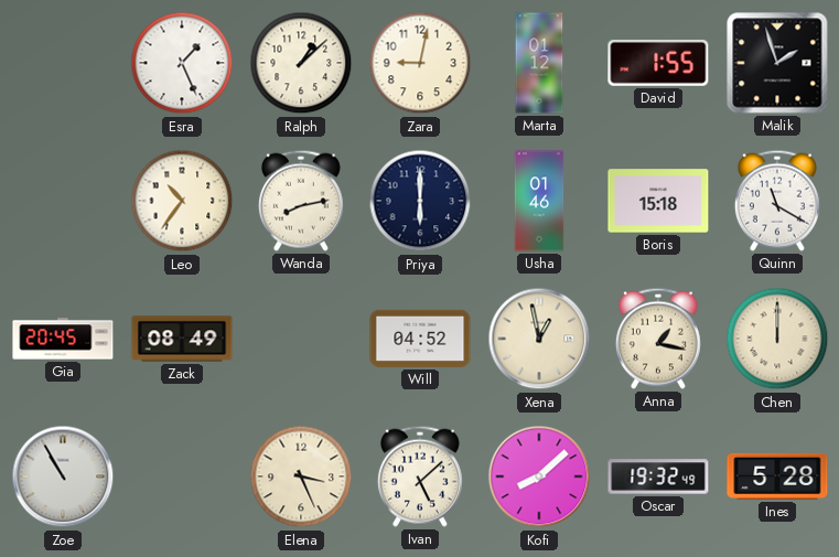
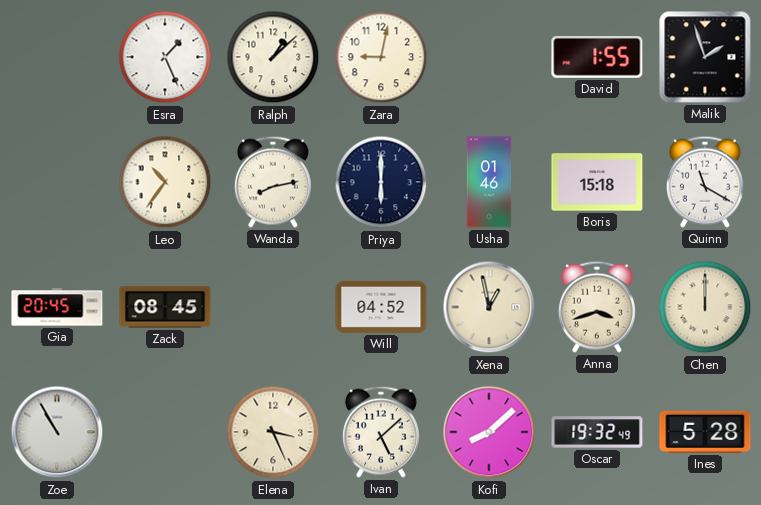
Marta: 01:12 -> none
Zack: 08:49 -> 08:45
Anna: 1:17 -> 3:42
